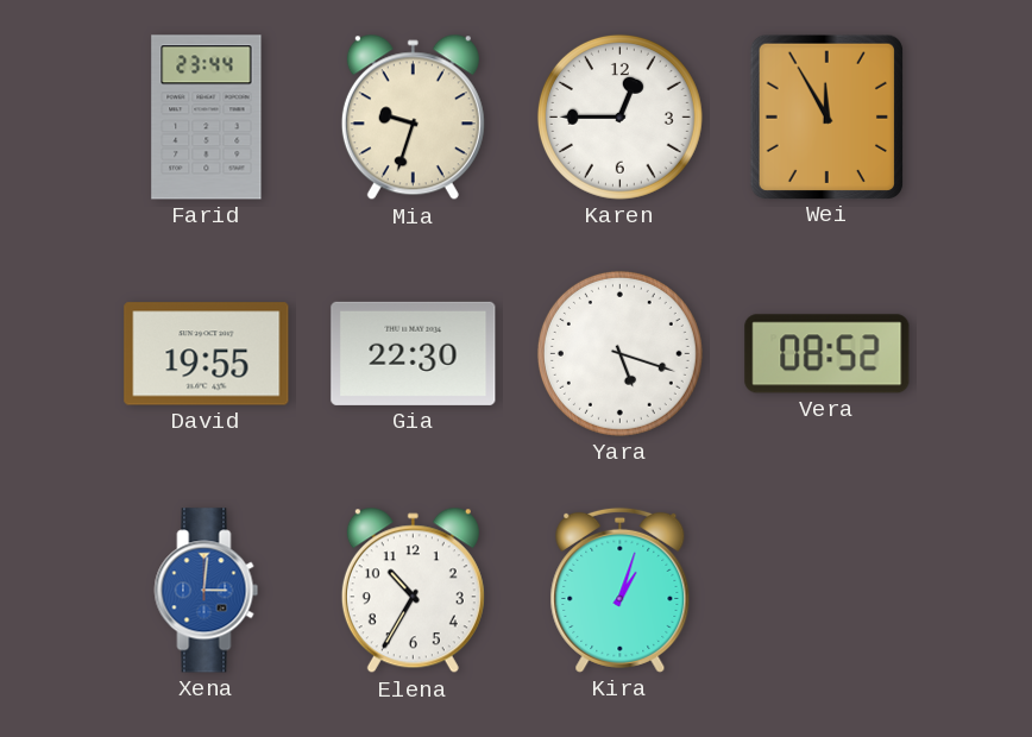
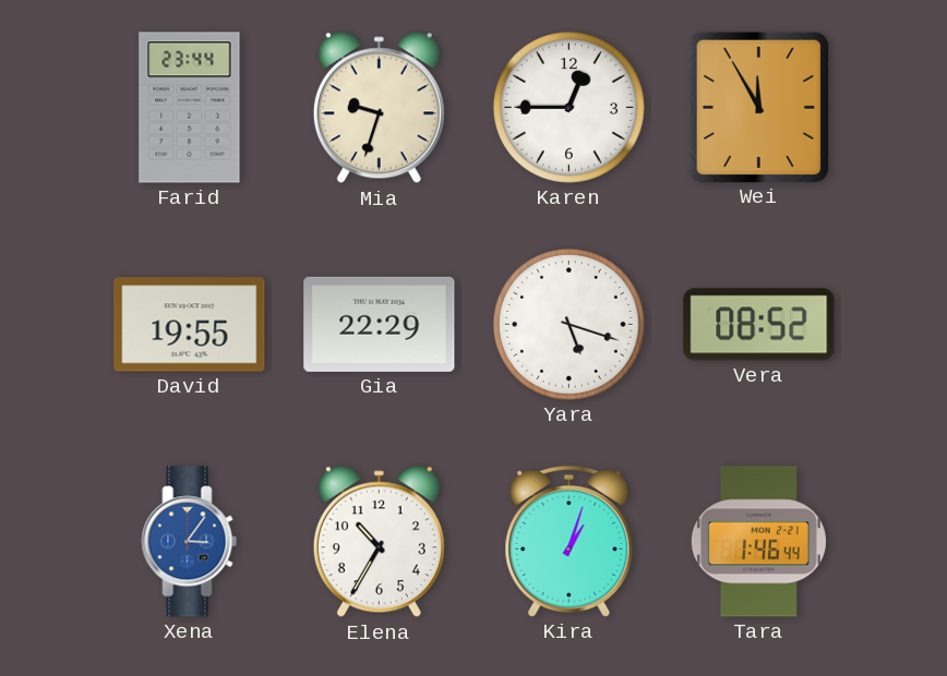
Gia: 22:30 -> 22:29
Xena: 3:01 -> 3:06
Tara: none -> 1:46
